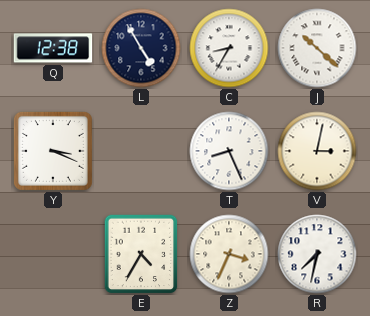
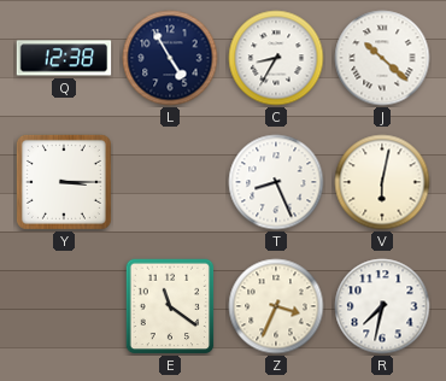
Y: 3:19 -> 3:15
V: 3:02 -> 6:02
E: 4:35 -> 11:21
